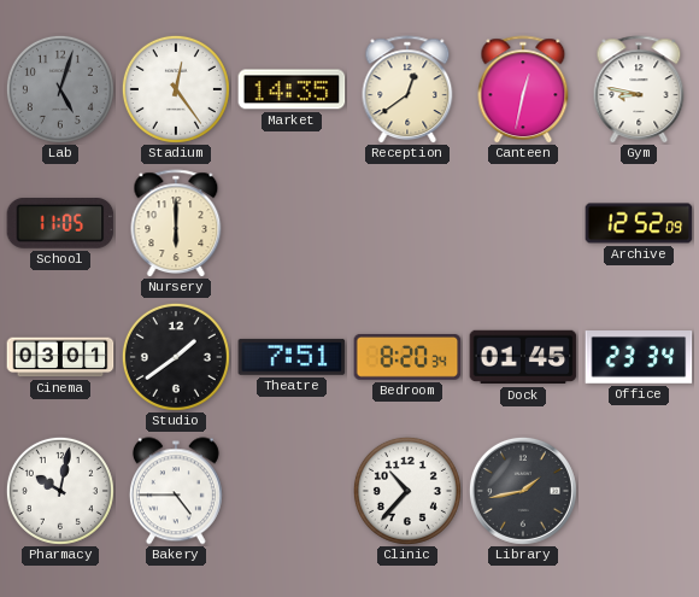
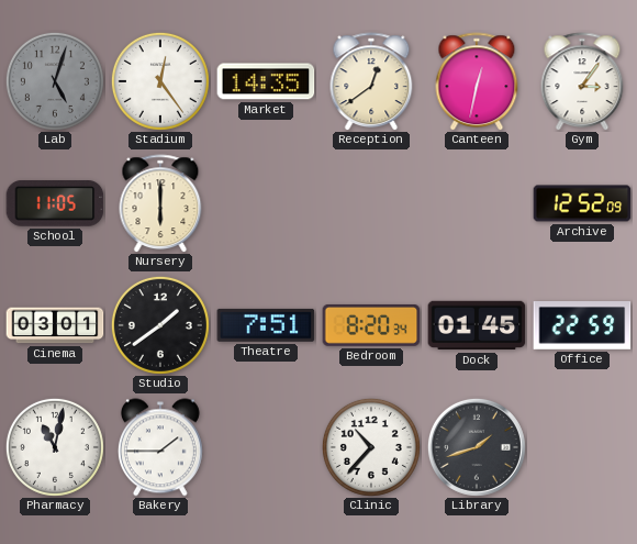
Gym: 8:47 -> 3:06
Office: 23:34 -> 22:59
Pharmacy: 10:02 -> 11:02
Bakery: 4:45 -> 1:45
Library: 1:43 -> 1:42
